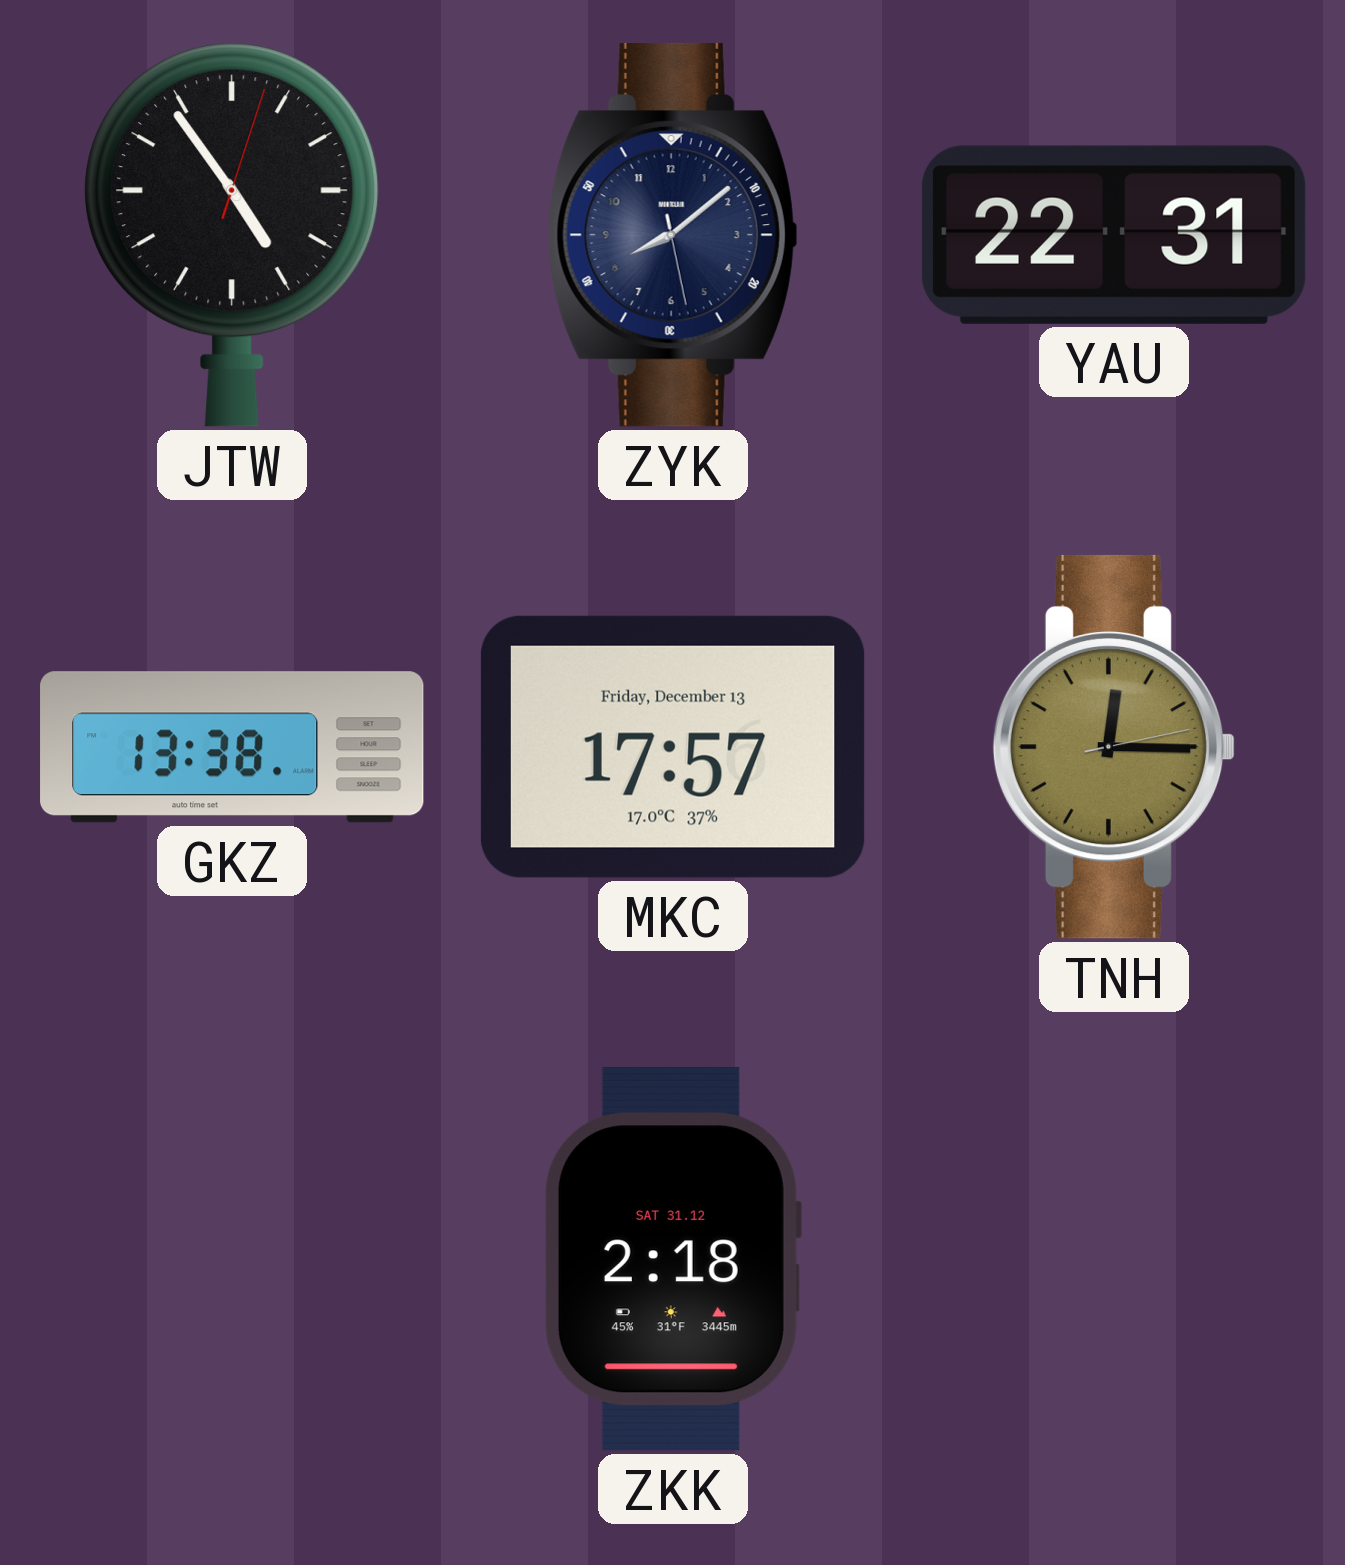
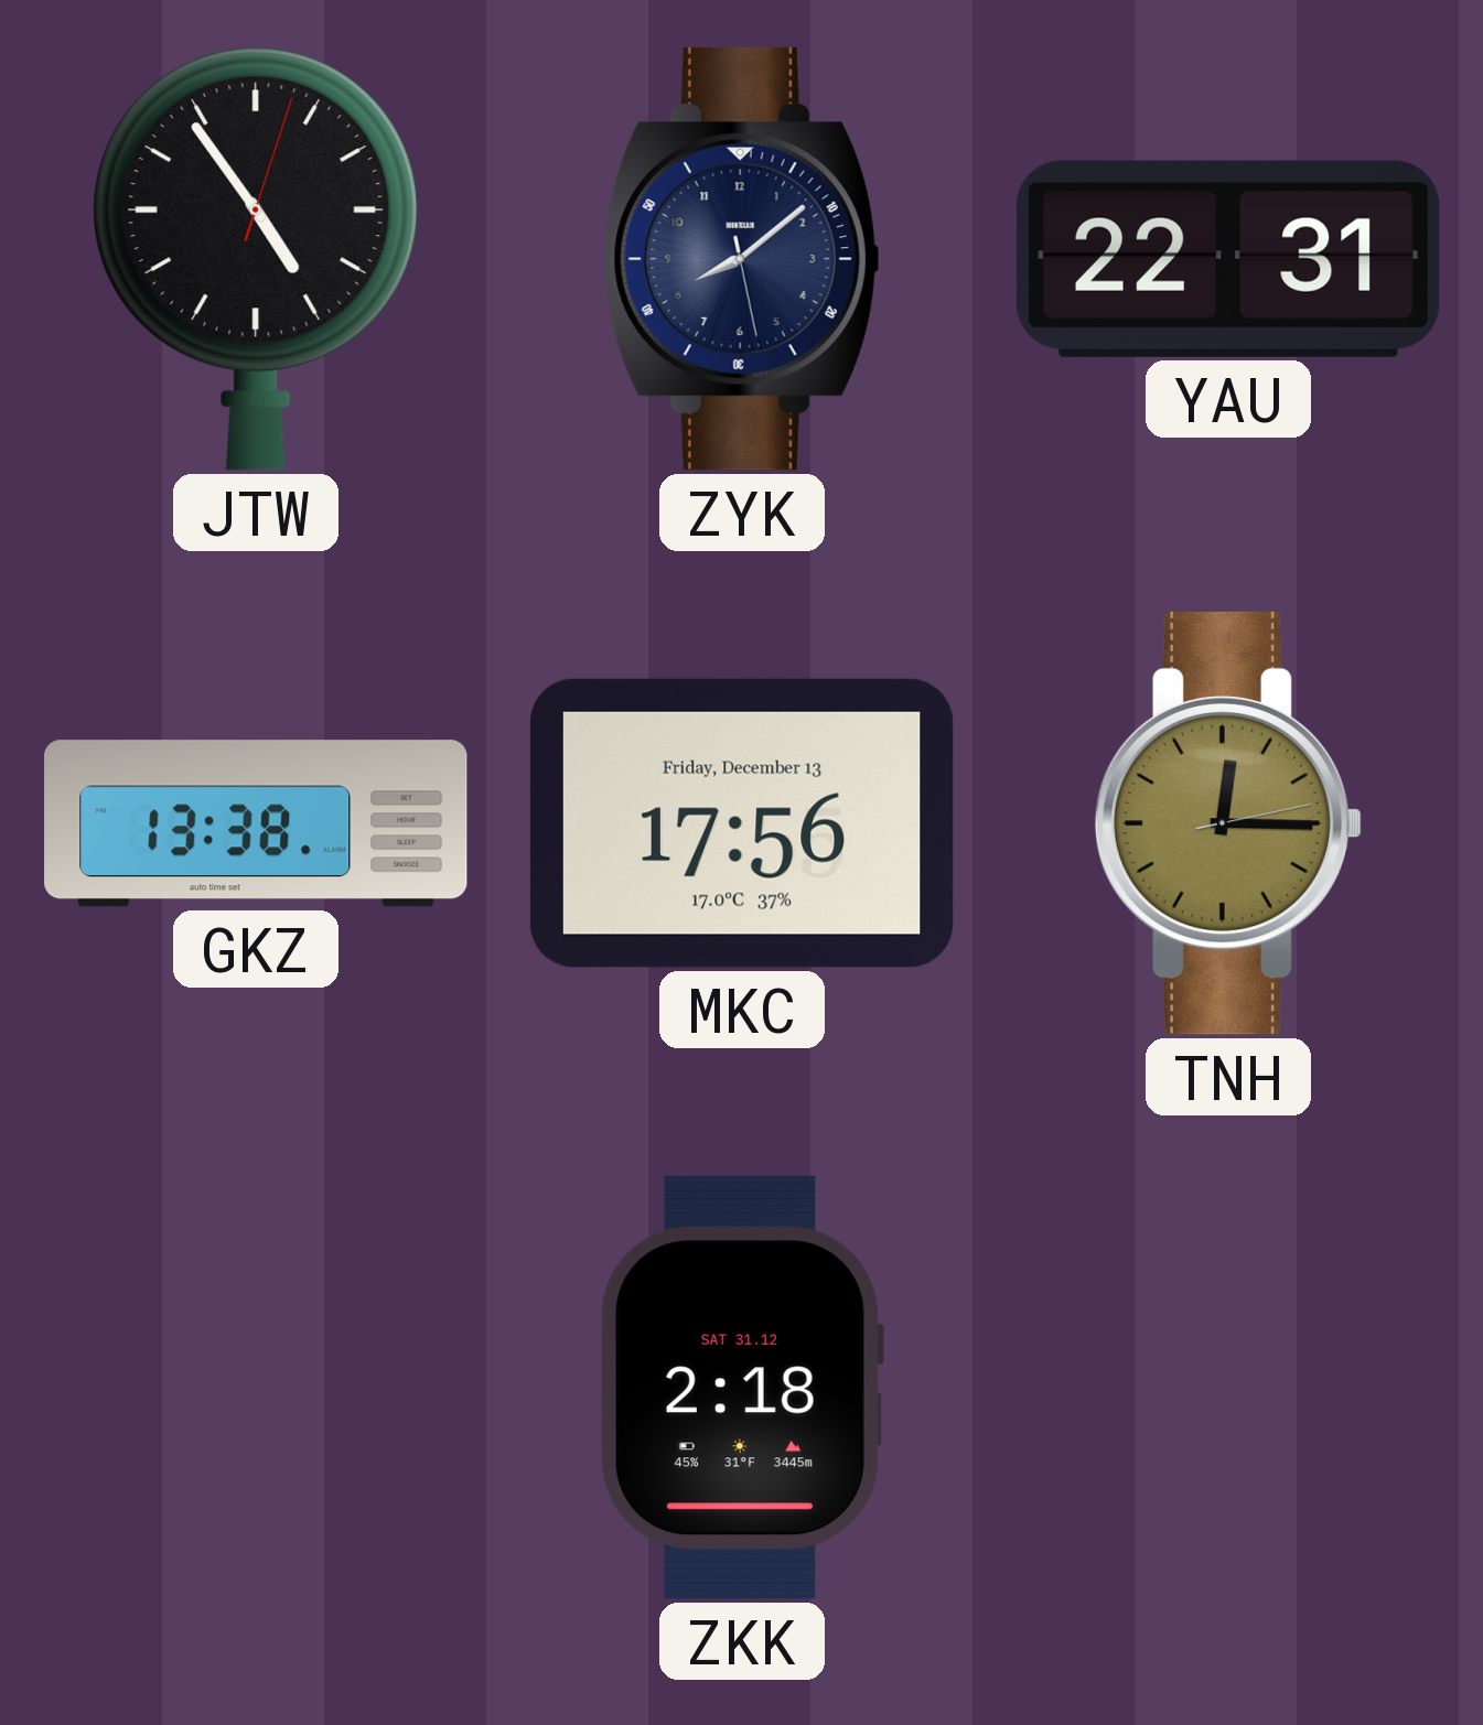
MKC: 17:57 -> 17:56
